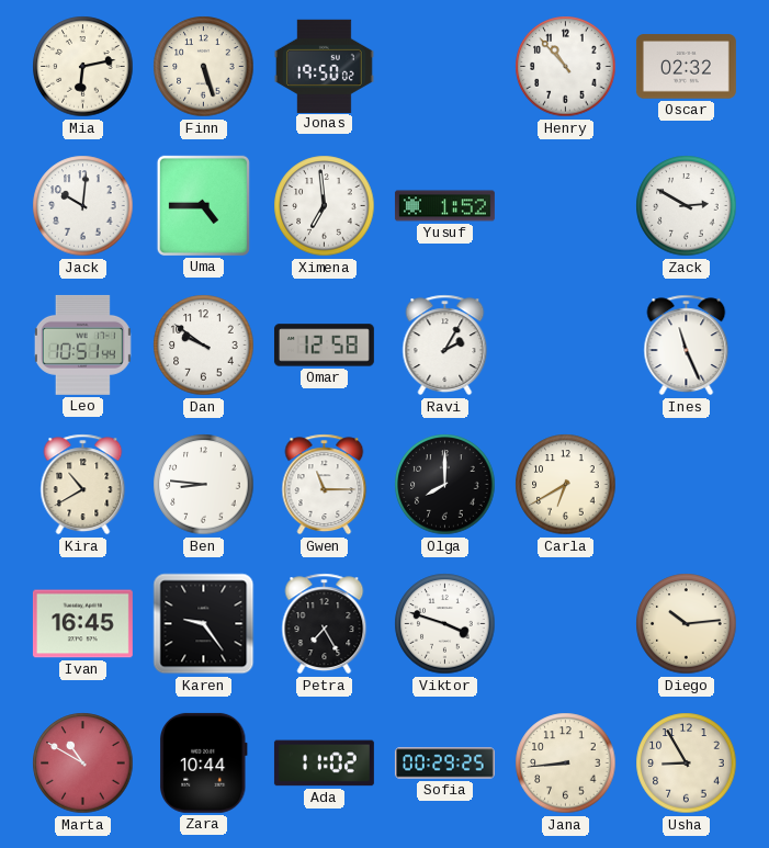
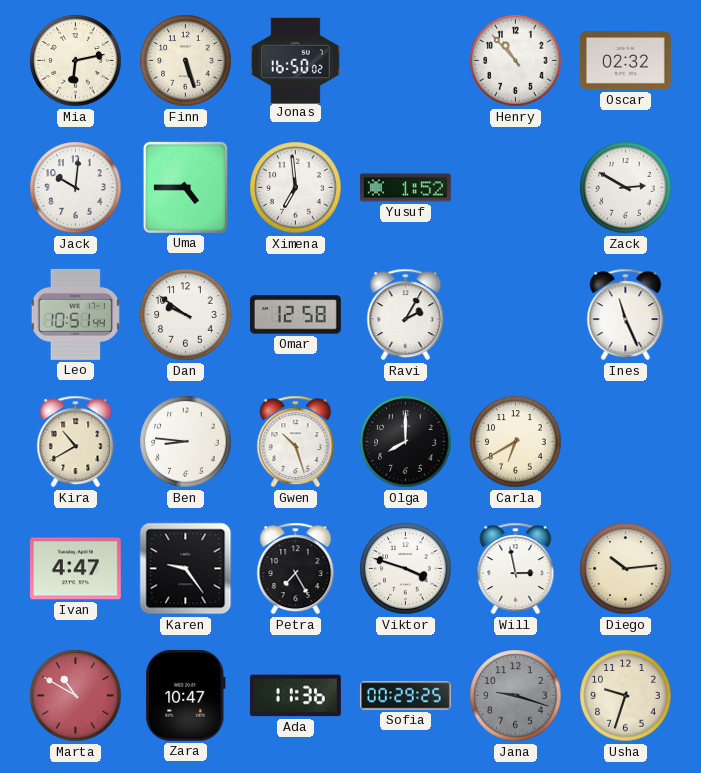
Jonas: 19:50 -> 16:50
Gwen: 11:15 -> 10:27
Ivan: 16:45 -> 4:47
Will: none -> 2:58
Zara: 10:44 -> 10:47
Ada: 11:02 -> 11:36
Jana: 8:44 -> 9:18
Jana dial: cream -> grey
Usha: 8:55 -> 9:33
